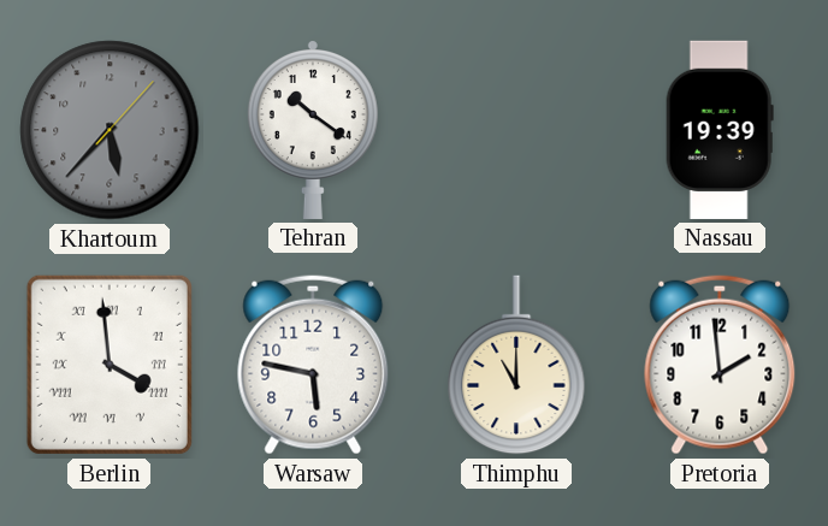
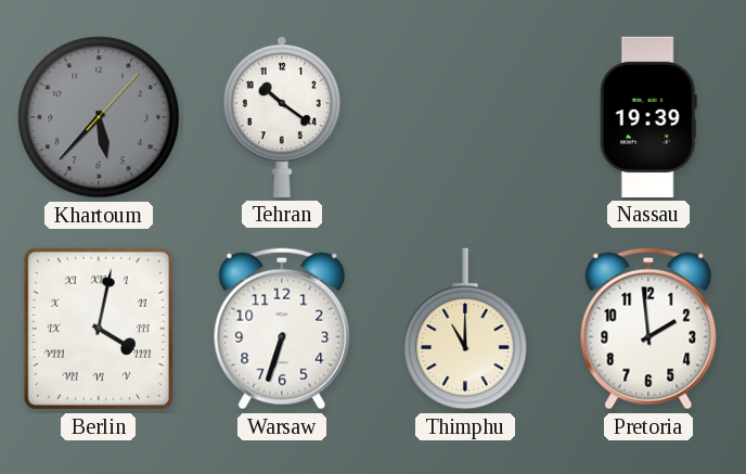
Berlin: 3:59 -> 4:02
Warsaw: 5:47 -> 6:33
